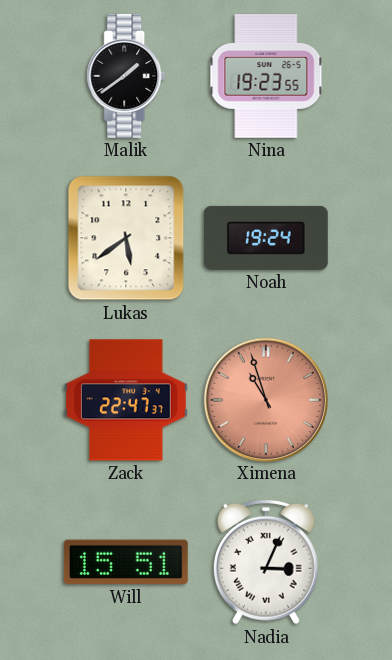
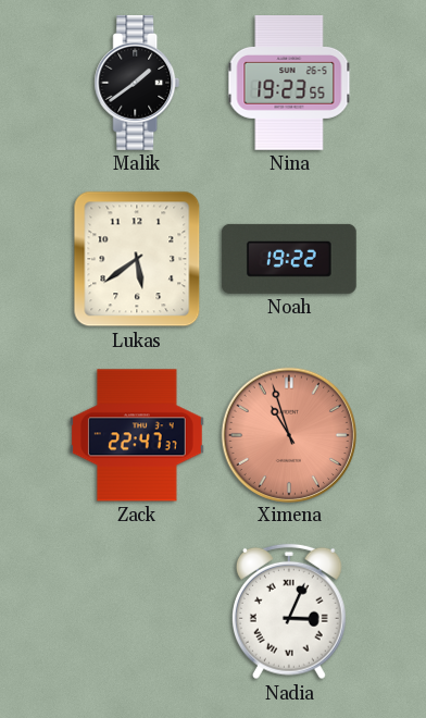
Noah: 19:24 -> 19:22
Will: 15:51 -> none
